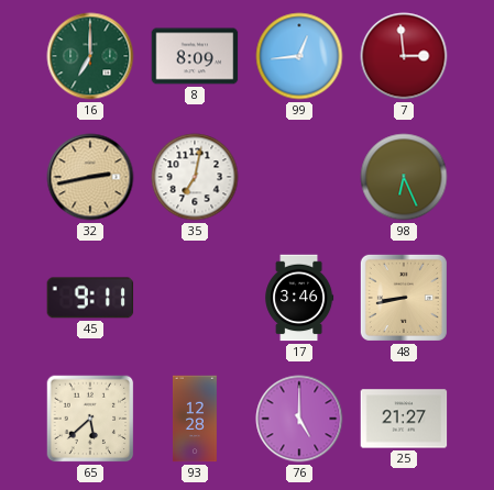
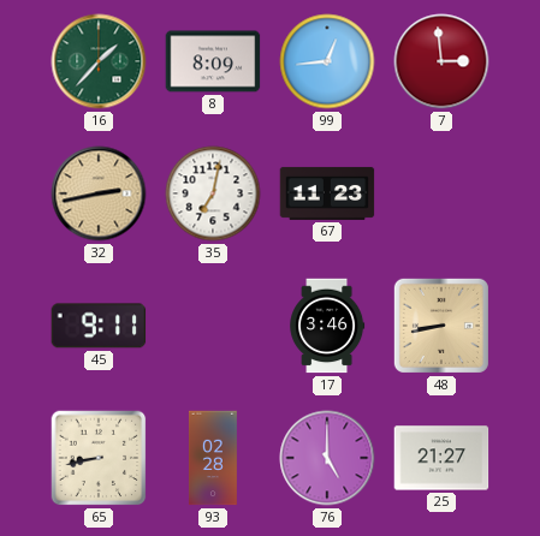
16: 7:00 -> 1:37
67: none -> 11:23
98: 6:26 -> none
65: 5:38 -> 8:43
93: 12:28 -> 02:28
